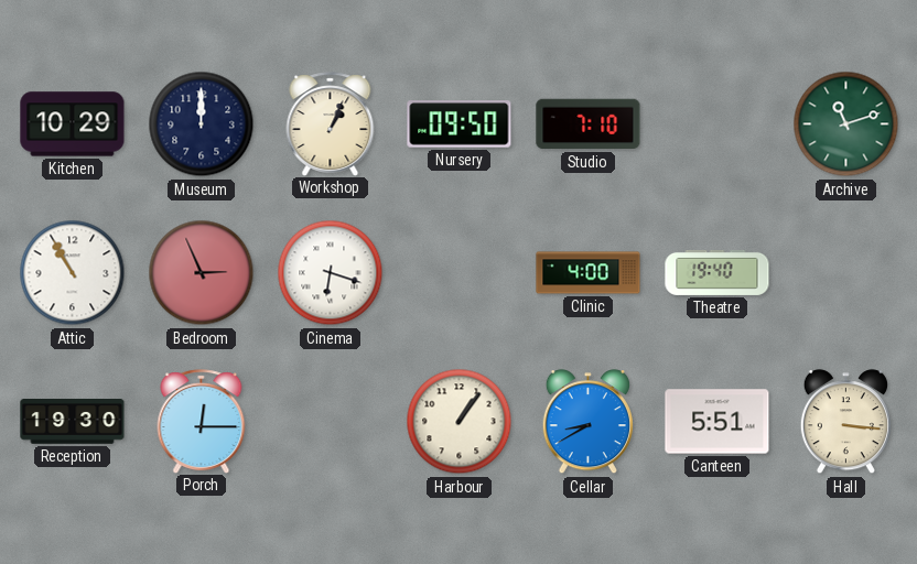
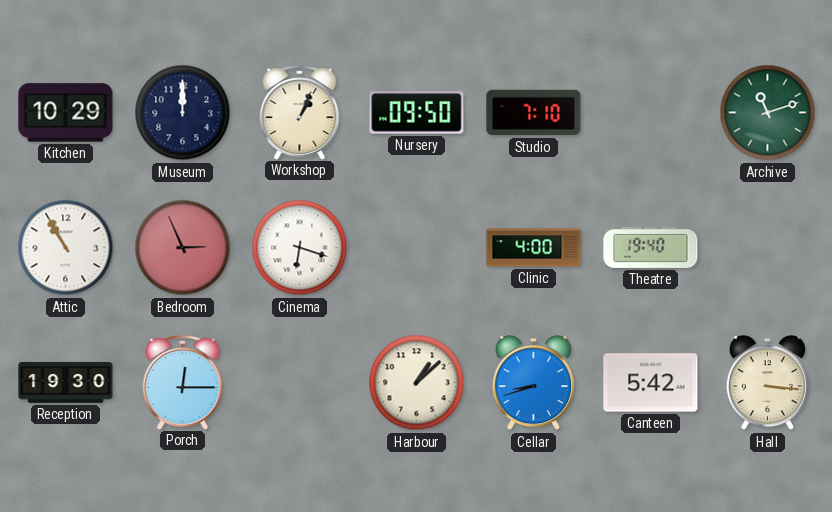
Harbour: 1:06 -> 1:08
Cellar: 8:40 -> 8:42
Canteen: 5:51 -> 5:42
